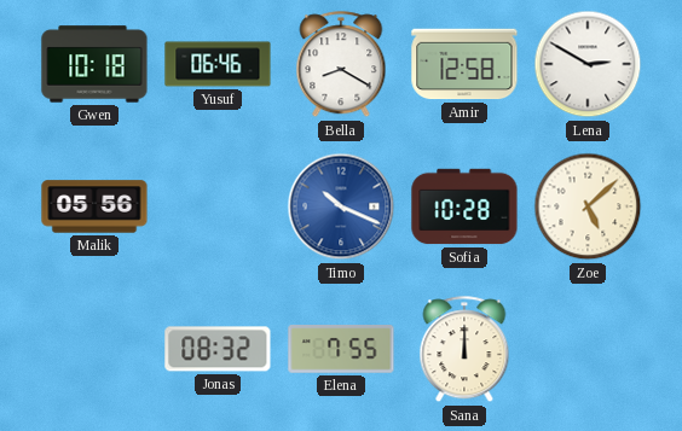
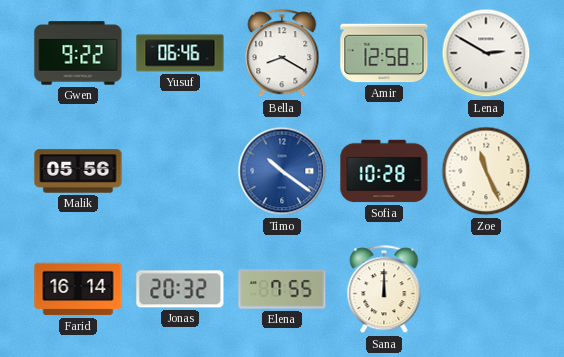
Gwen: 10:18 -> 9:22
Timo: 10:19 -> 10:21
Zoe: 5:08 -> 11:26
Farid: none -> 16:14
Jonas: 08:32 -> 20:32
